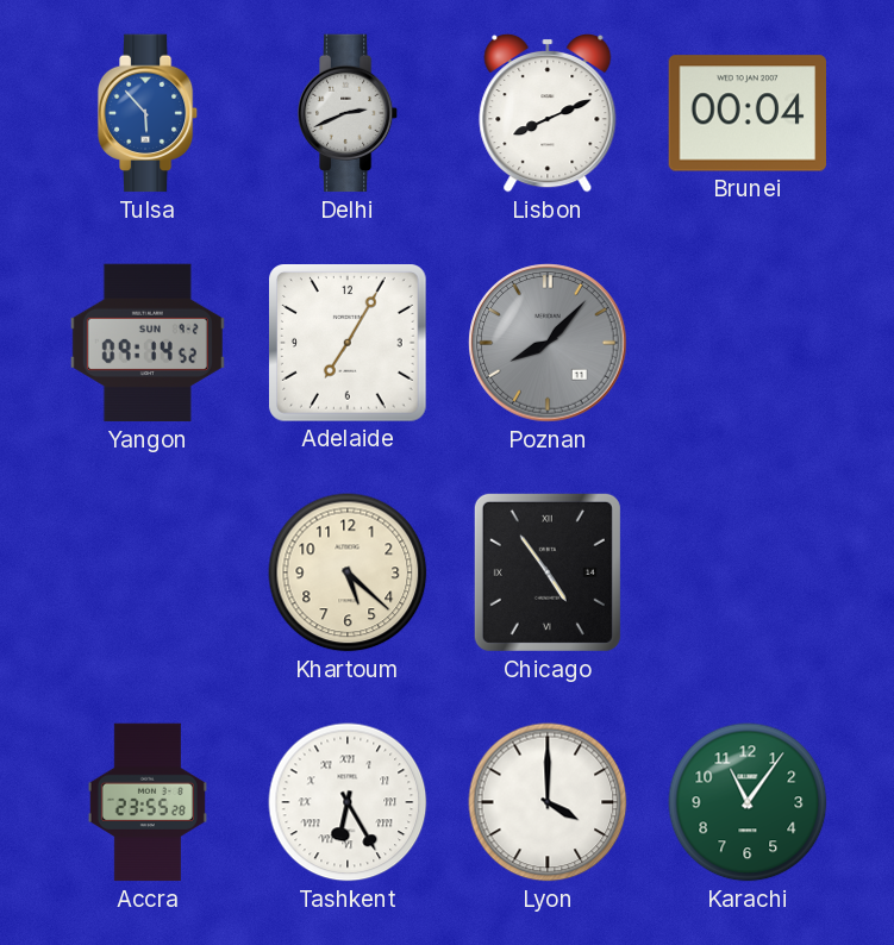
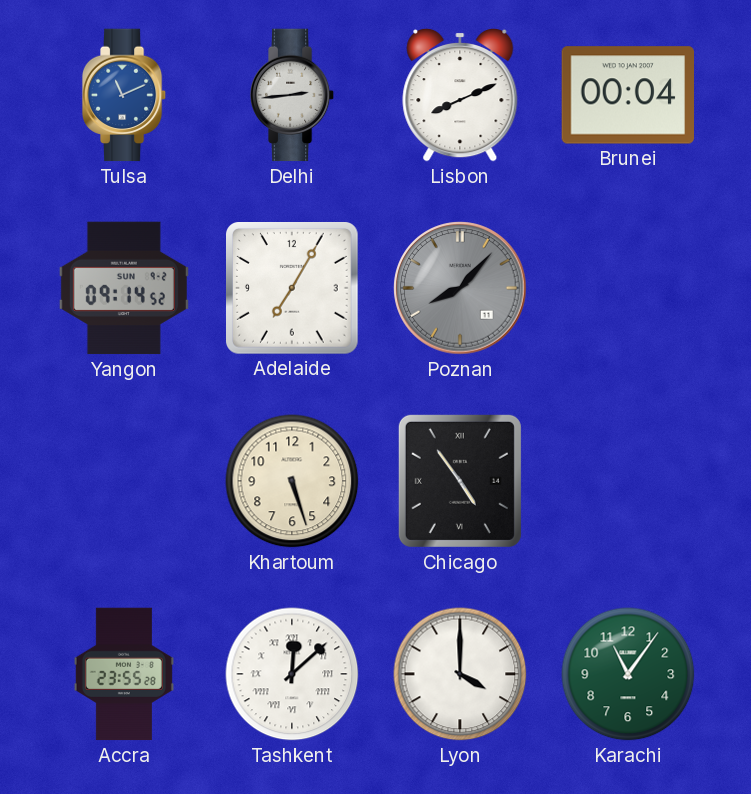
Tulsa: 5:53 -> 11:11
Delhi: 2:41 -> 2:44
Khartoum: 5:22 -> 5:27
Tashkent: 6:25 -> 12:08
